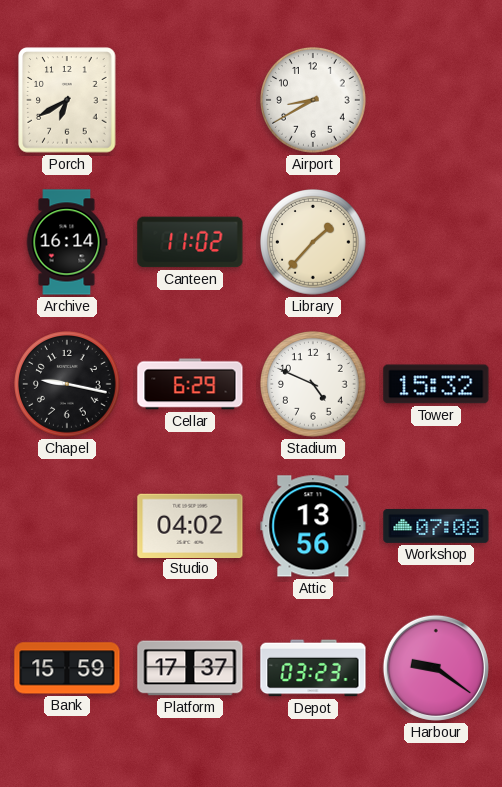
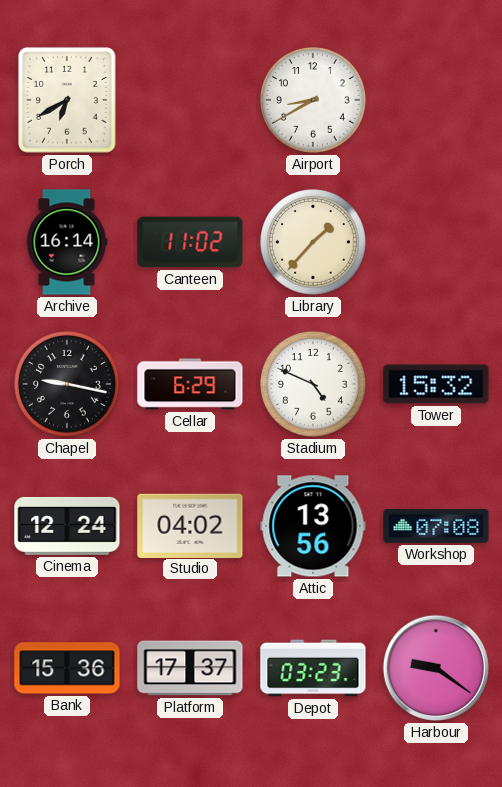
Cinema: none -> 12:24
Bank: 15:59 -> 15:36
